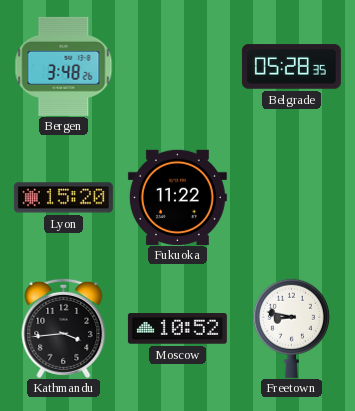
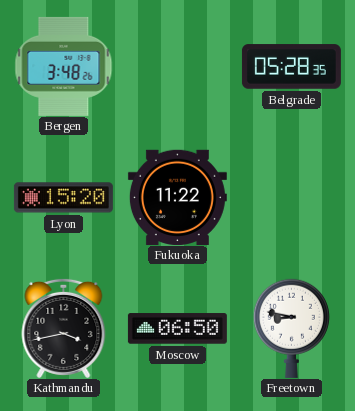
Kathmandu: 3:44 -> 3:43
Moscow: 10:52 -> 06:50
